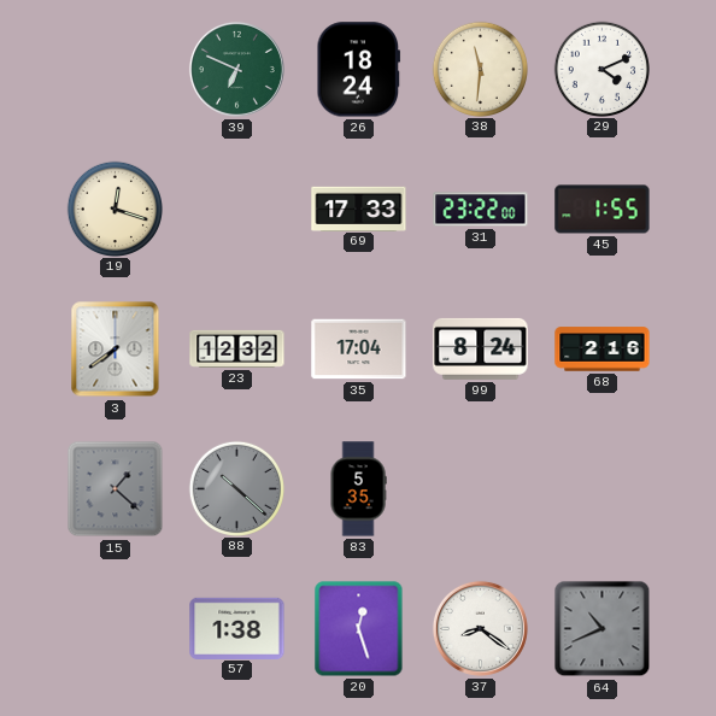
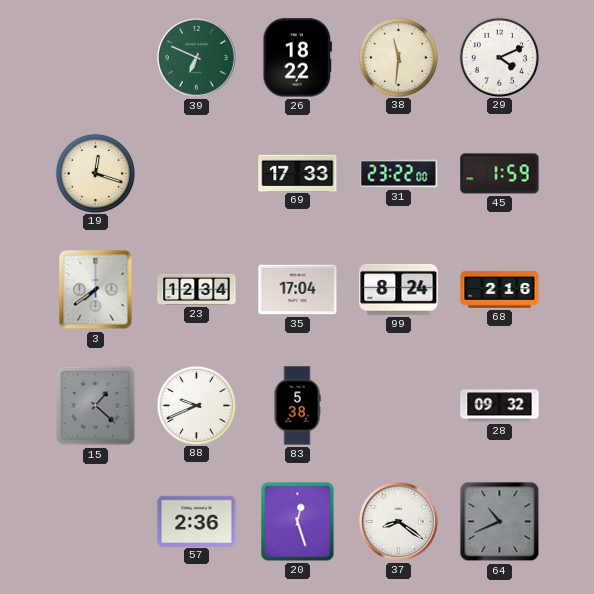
26: 18:24 -> 18:22
45: 1:55 -> 1:59
23: 12:32 -> 12:34
88: 10:22 -> 9:41
88 dial: grey -> white
83: 5:35 -> 5:38
28: none -> 09:32
57: 1:38 -> 2:36
